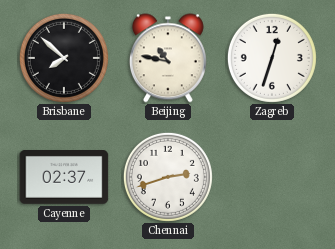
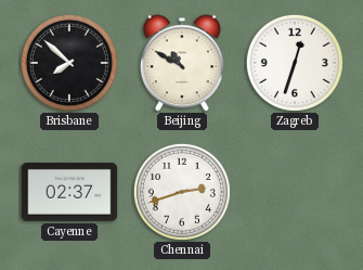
Beijing: 10:47 -> 10:50
